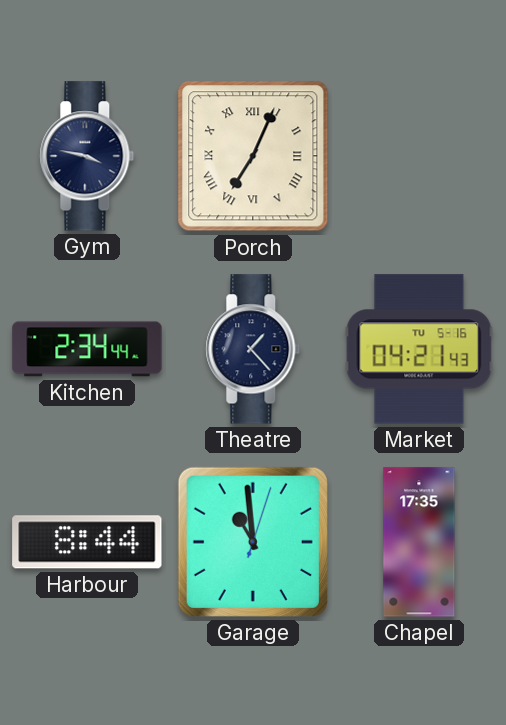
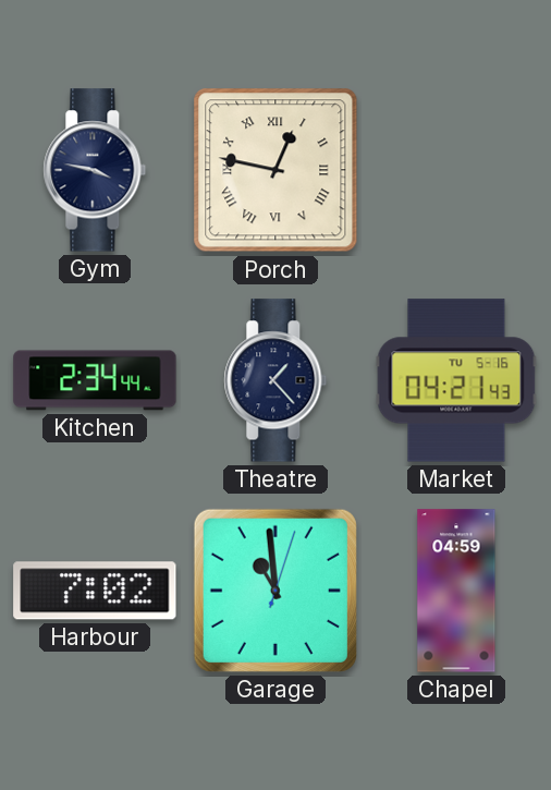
Porch: 7:04 -> 12:47
Harbour: 8:44 -> 7:02
Chapel: 17:35 -> 04:59
